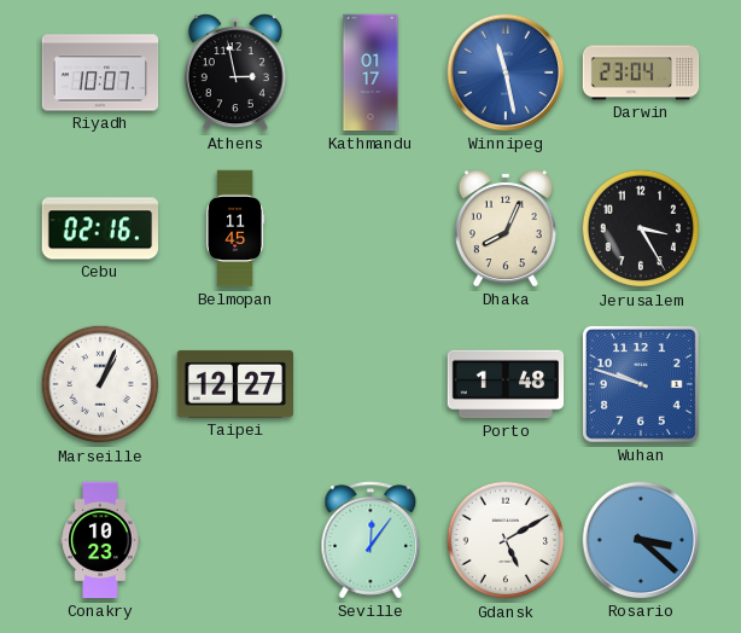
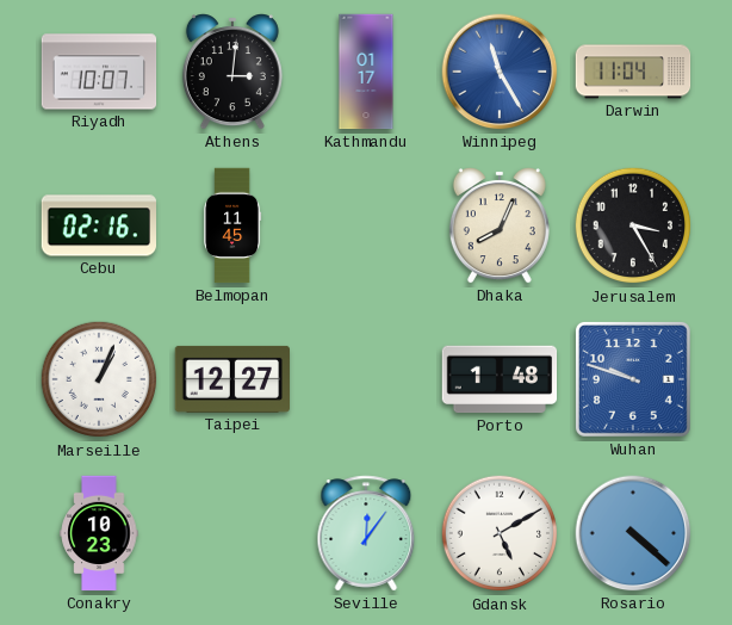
Athens: 2:58 -> 3:01
Winnipeg: 11:28 -> 11:25
Darwin: 23:04 -> 11:04
Rosario: 3:22 -> 4:22
